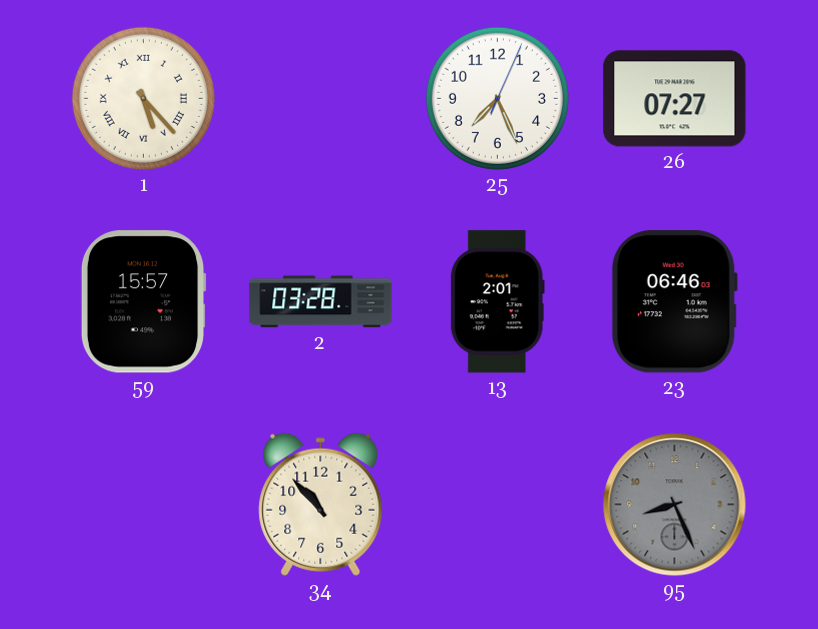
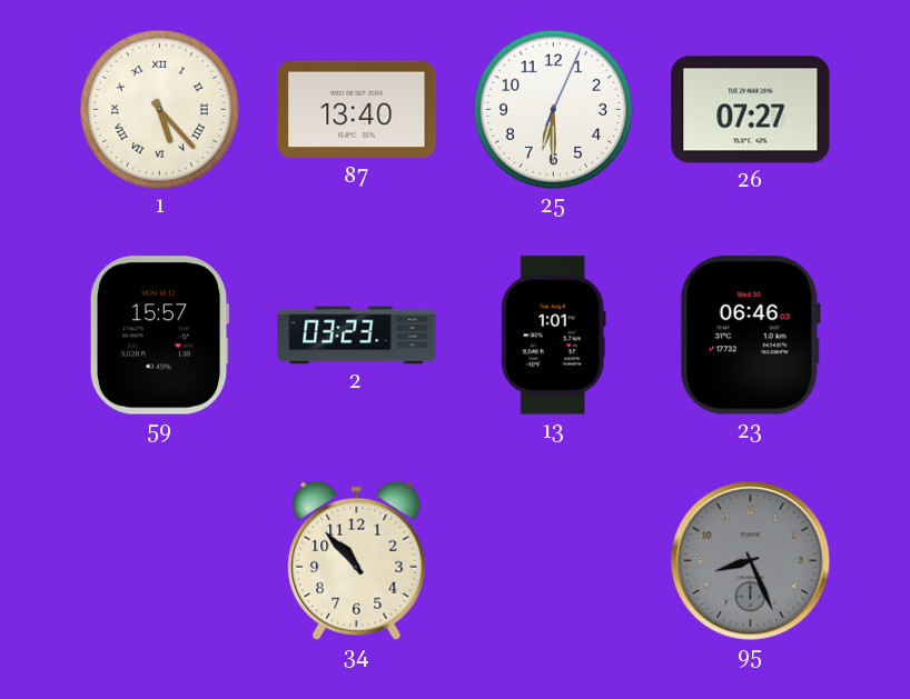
87: none -> 13:40
25: 7:26 -> 6:30
2: 03:28 -> 03:23
13: 2:01 -> 1:01
